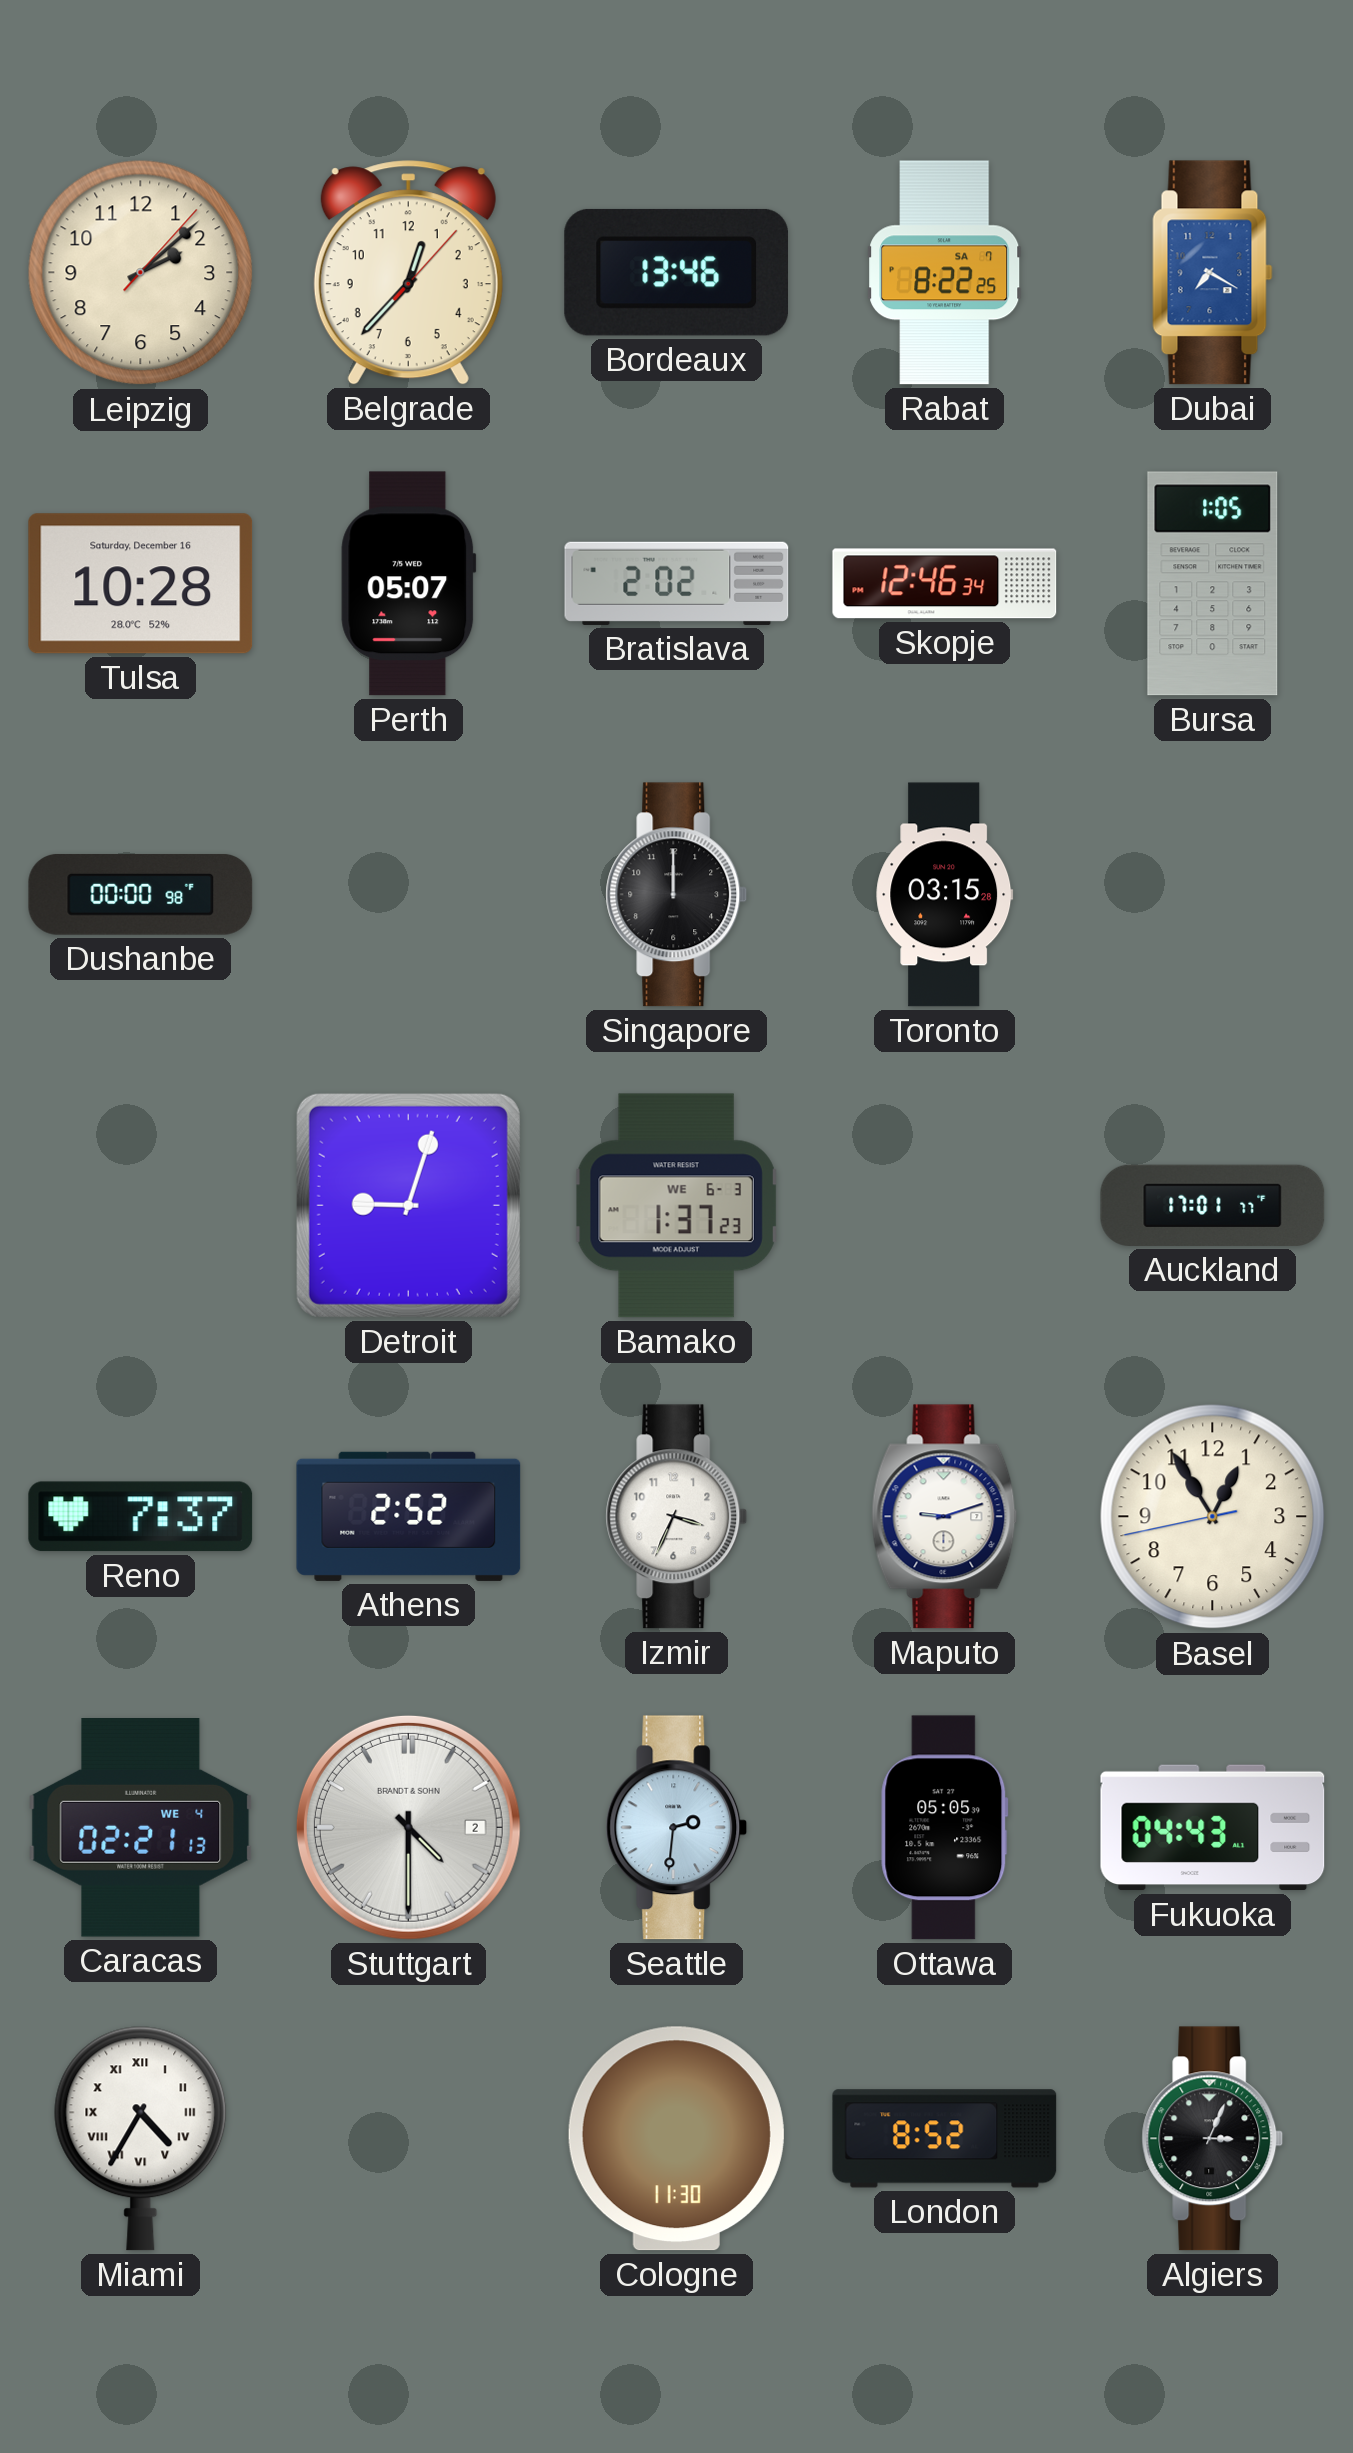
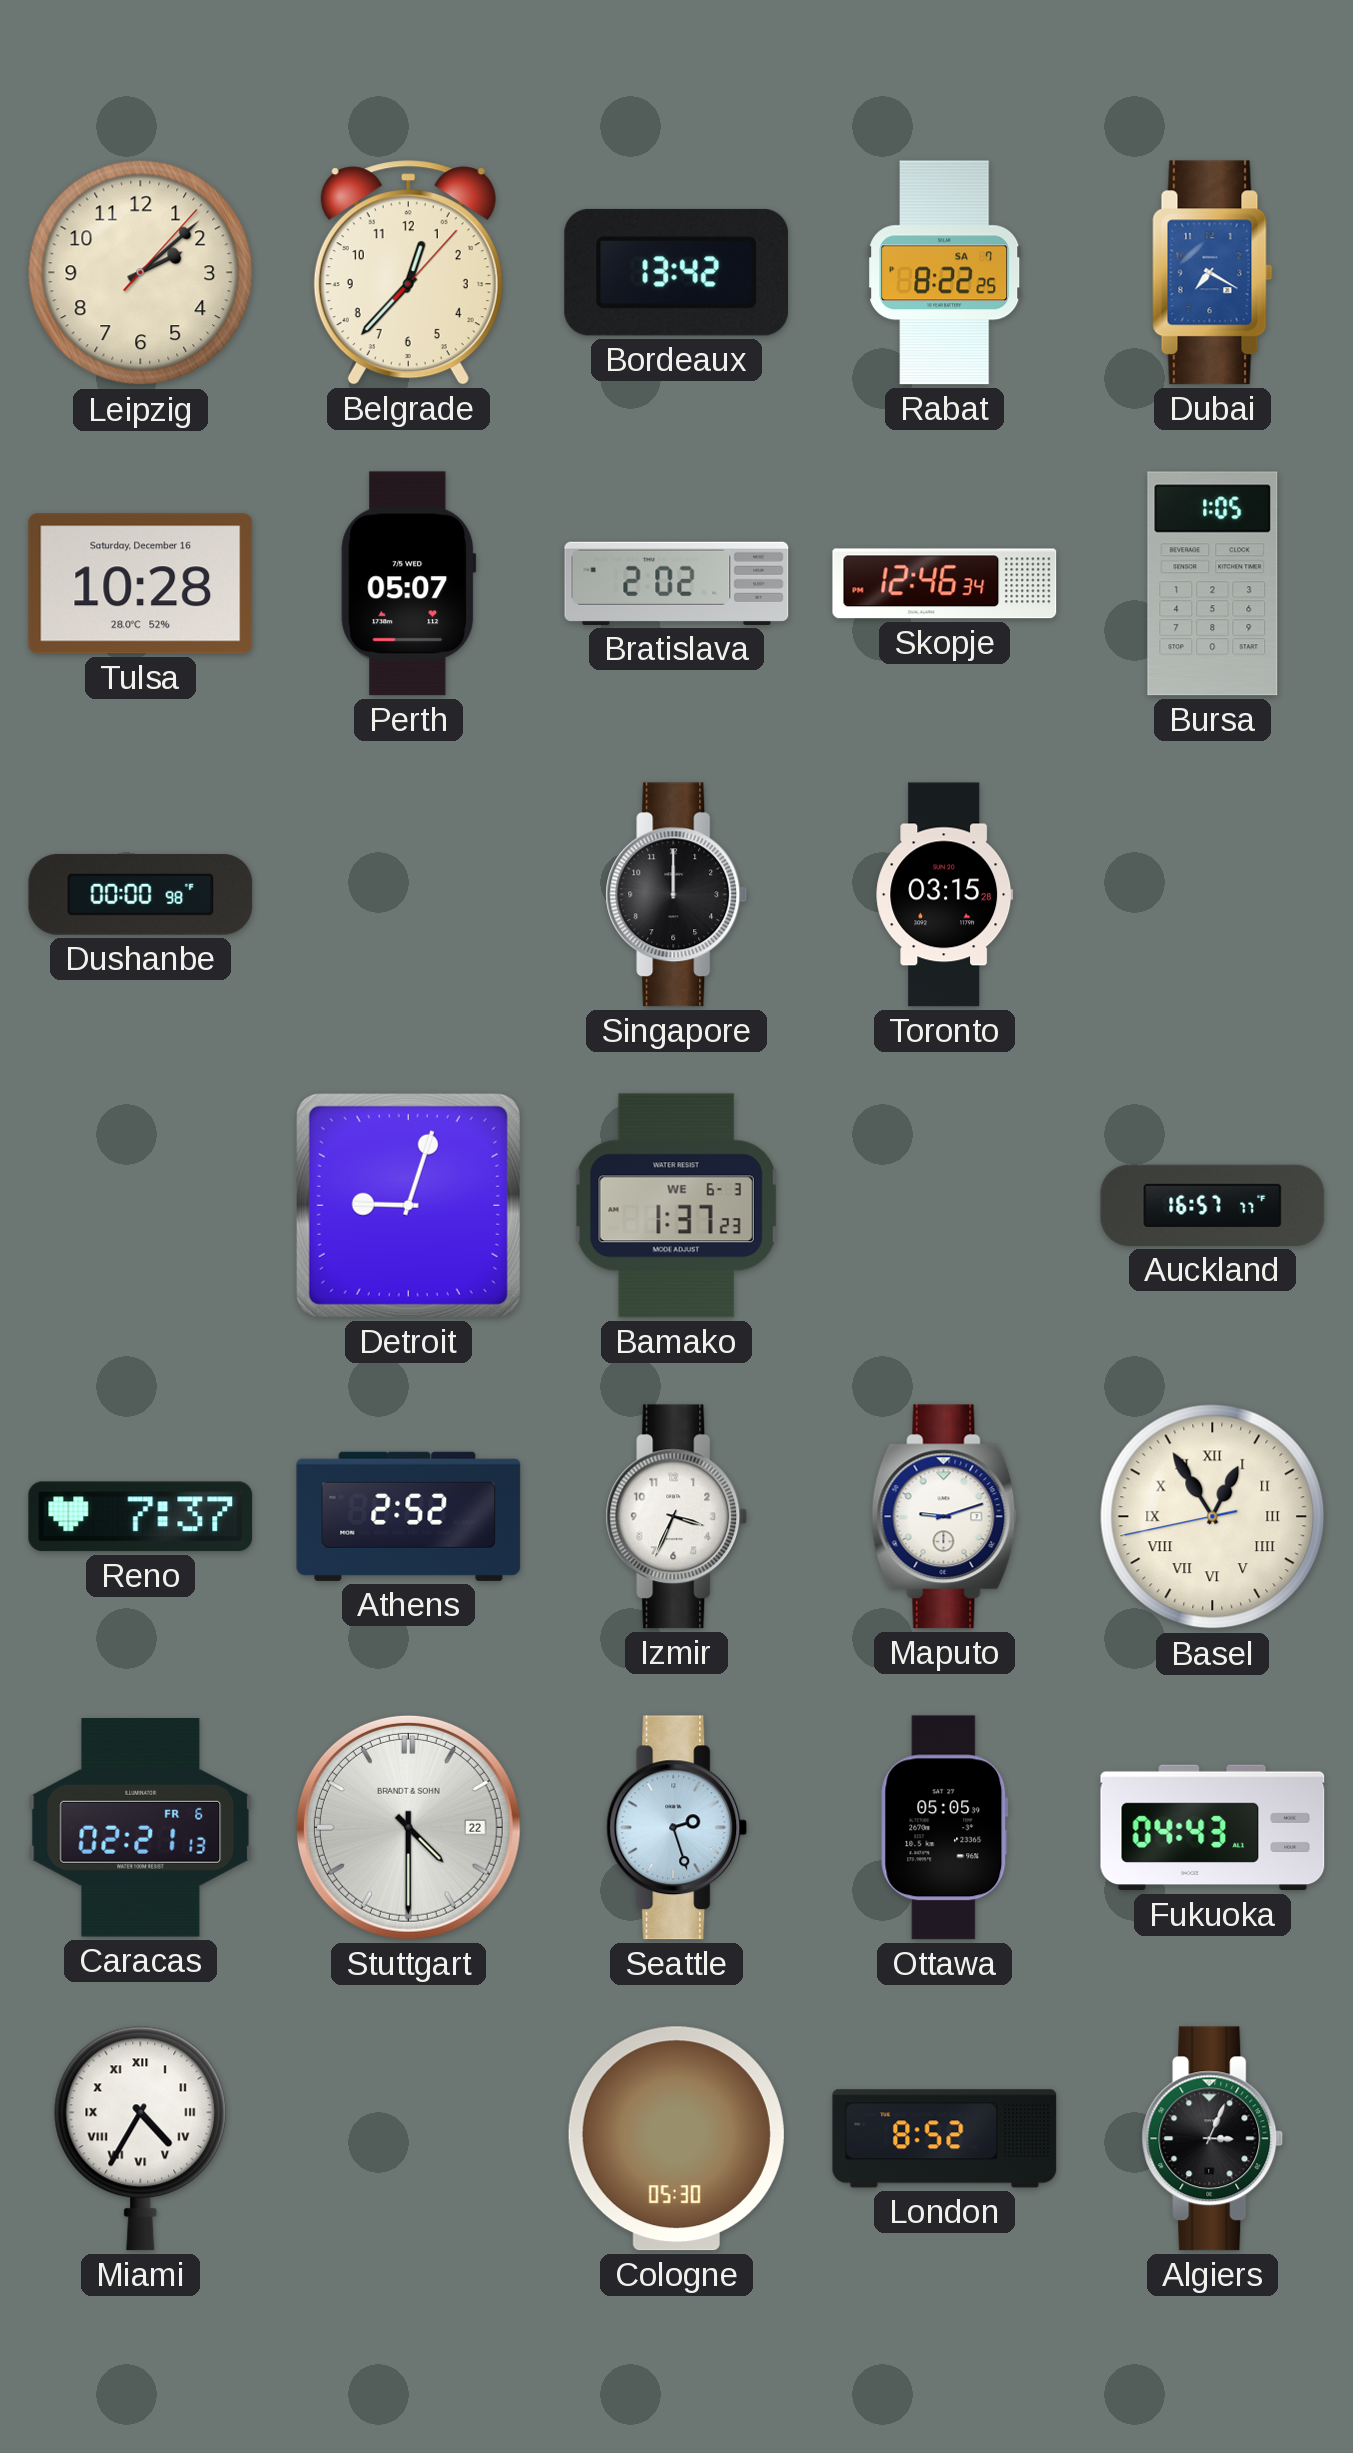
Bordeaux: 13:46 -> 13:42
Auckland: 17:01 -> 16:57
Basel numerals: Arabic -> Roman
Caracas date: WE 4 -> FR 6
Stuttgart date: 2 -> 22
Seattle: 2:31 -> 2:27
Cologne: 11:30 -> 05:30
